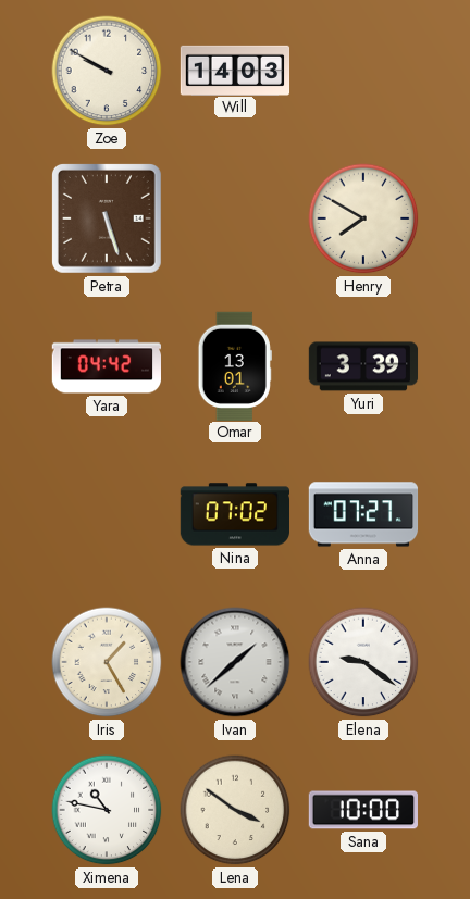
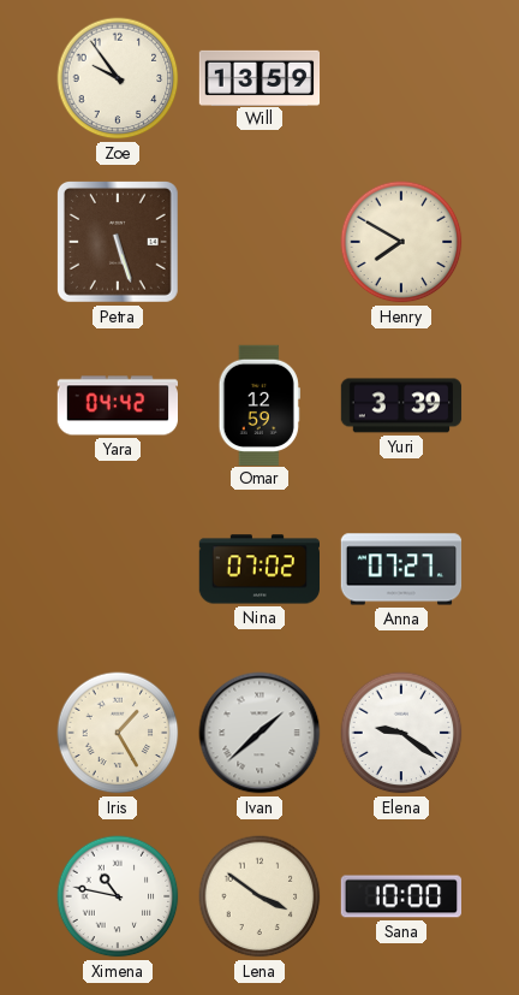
Zoe: 9:50 -> 9:54
Will: 14:03 -> 13:59
Omar: 13:01 -> 12:59
